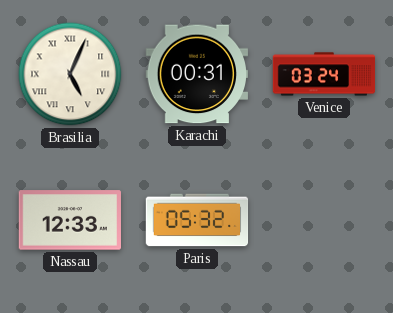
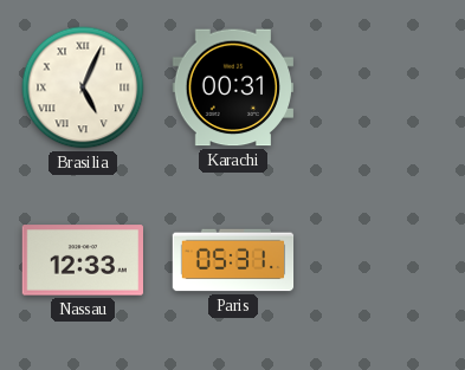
Venice: 03:24 -> none
Paris: 05:32 -> 05:31
